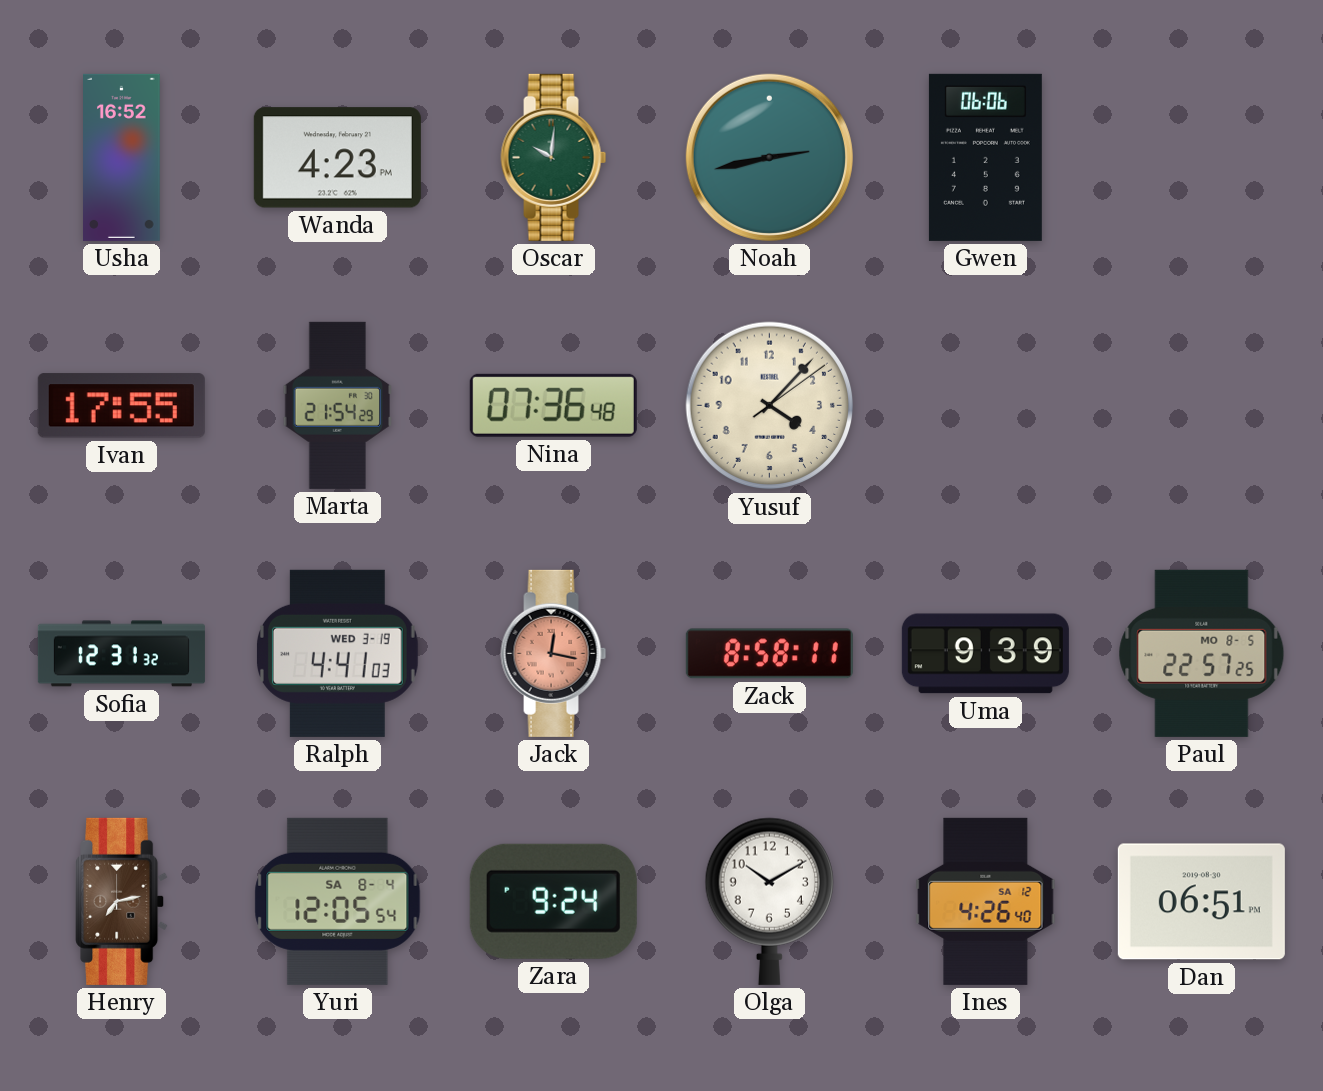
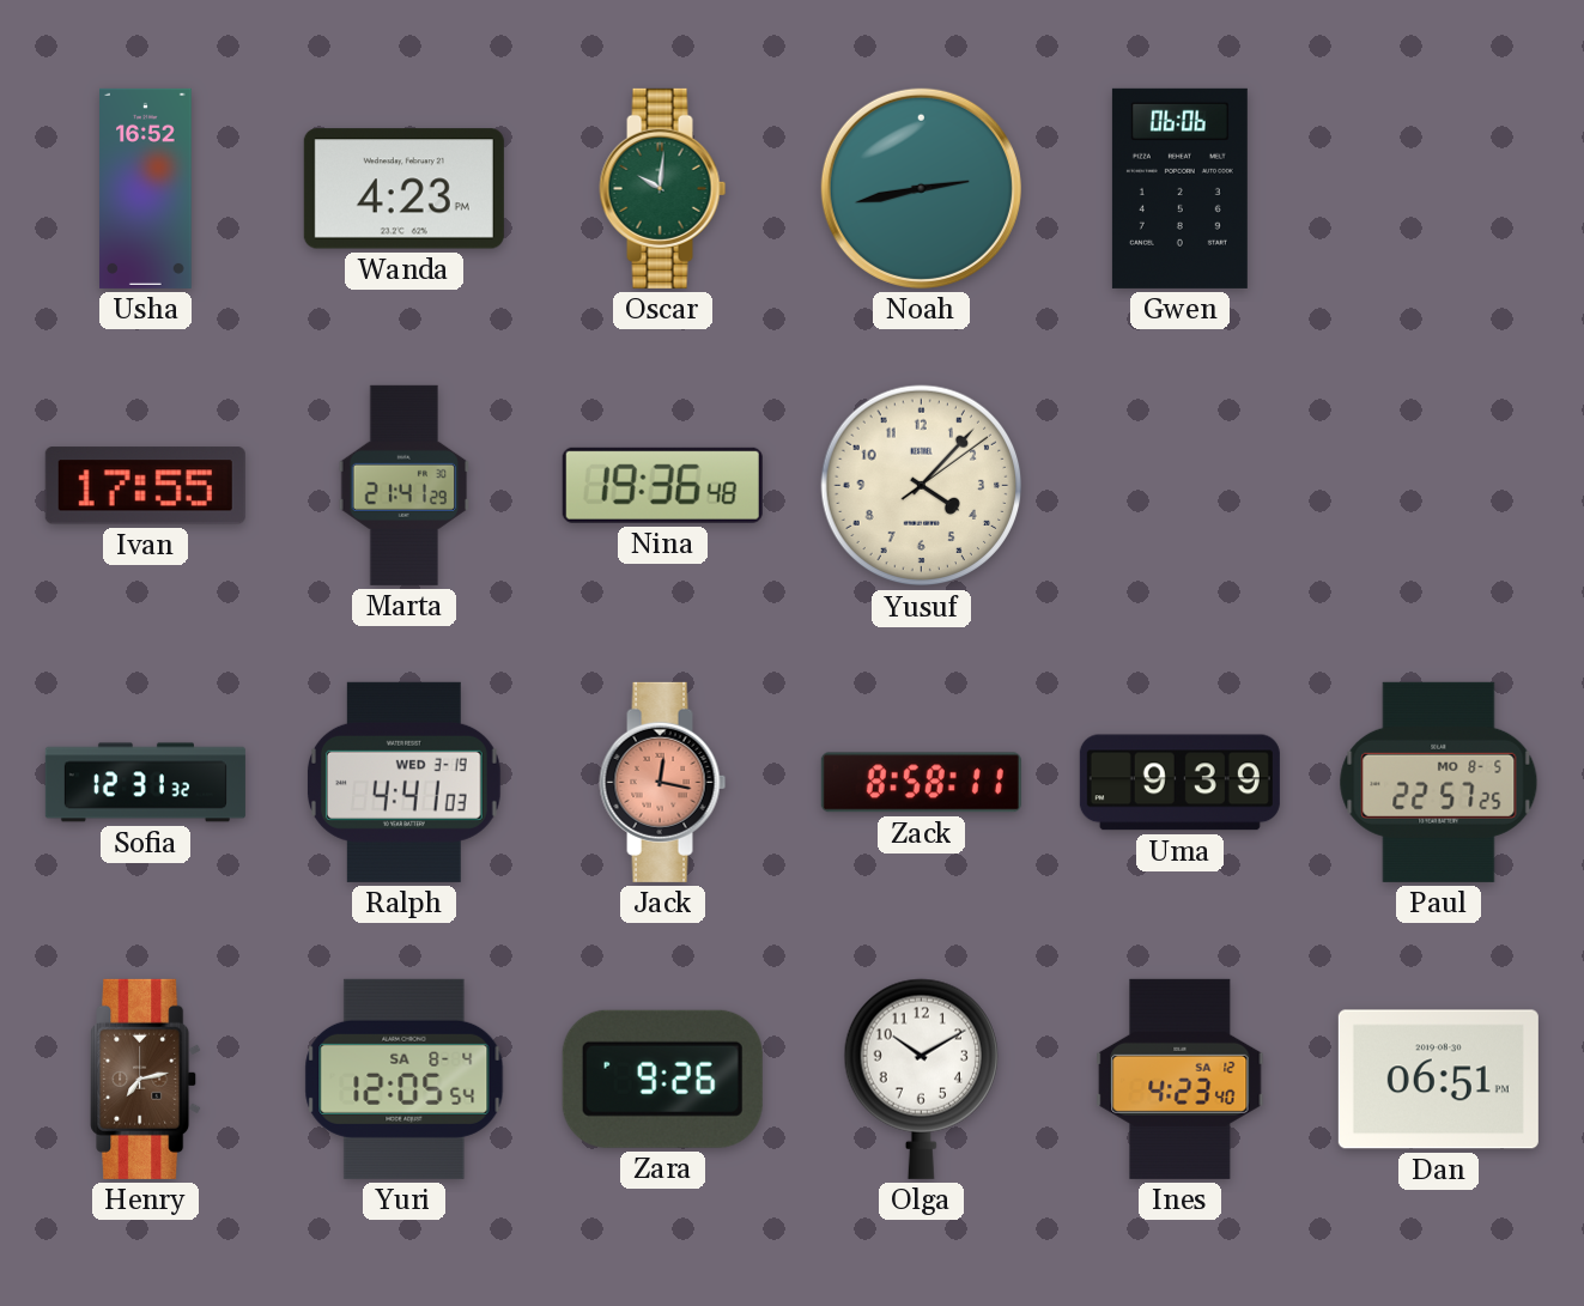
Marta: 21:54 -> 21:41
Nina: 07:36 -> 19:36
Zara: 9:24 -> 9:26
Ines: 4:26 -> 4:23
